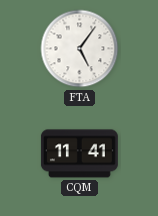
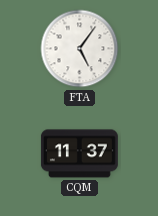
CQM: 11:41 -> 11:37
